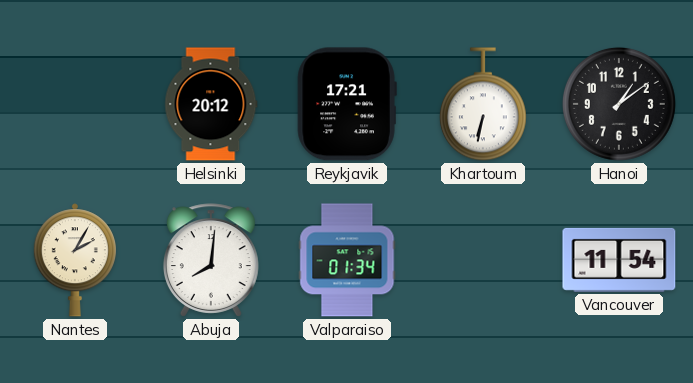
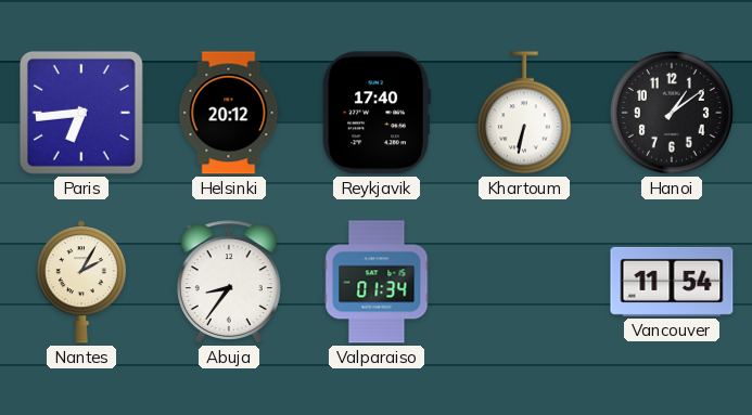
Paris: none -> 6:44
Reykjavik: 17:21 -> 17:40
Abuja: 8:01 -> 8:36
